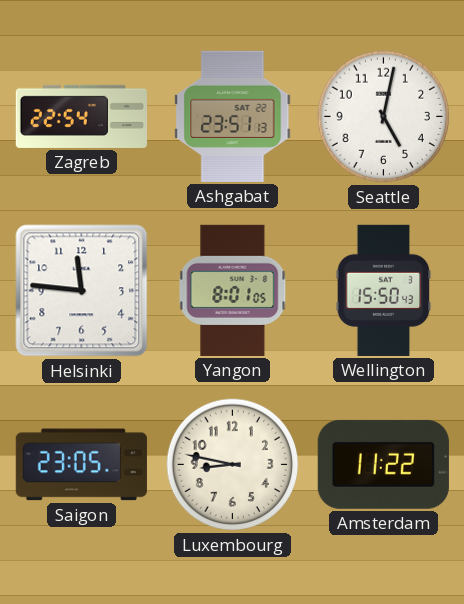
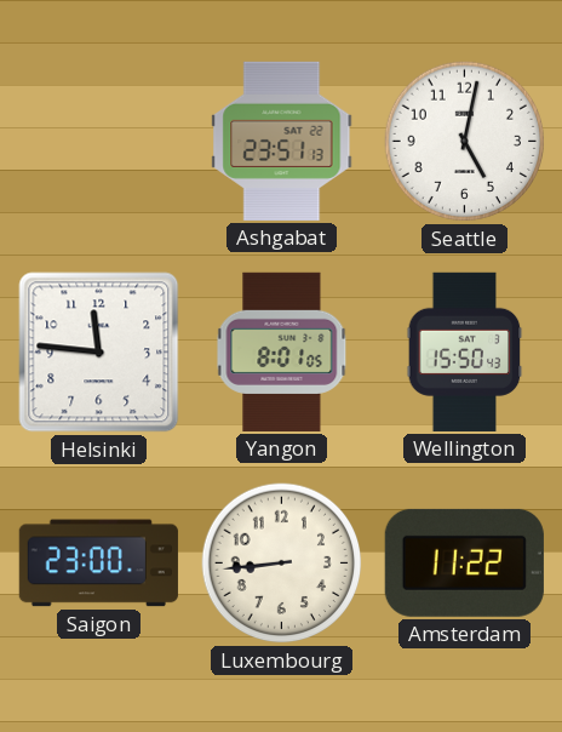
Zagreb: 22:54 -> none
Saigon: 23:05 -> 23:00
Luxembourg: 8:47 -> 8:44
